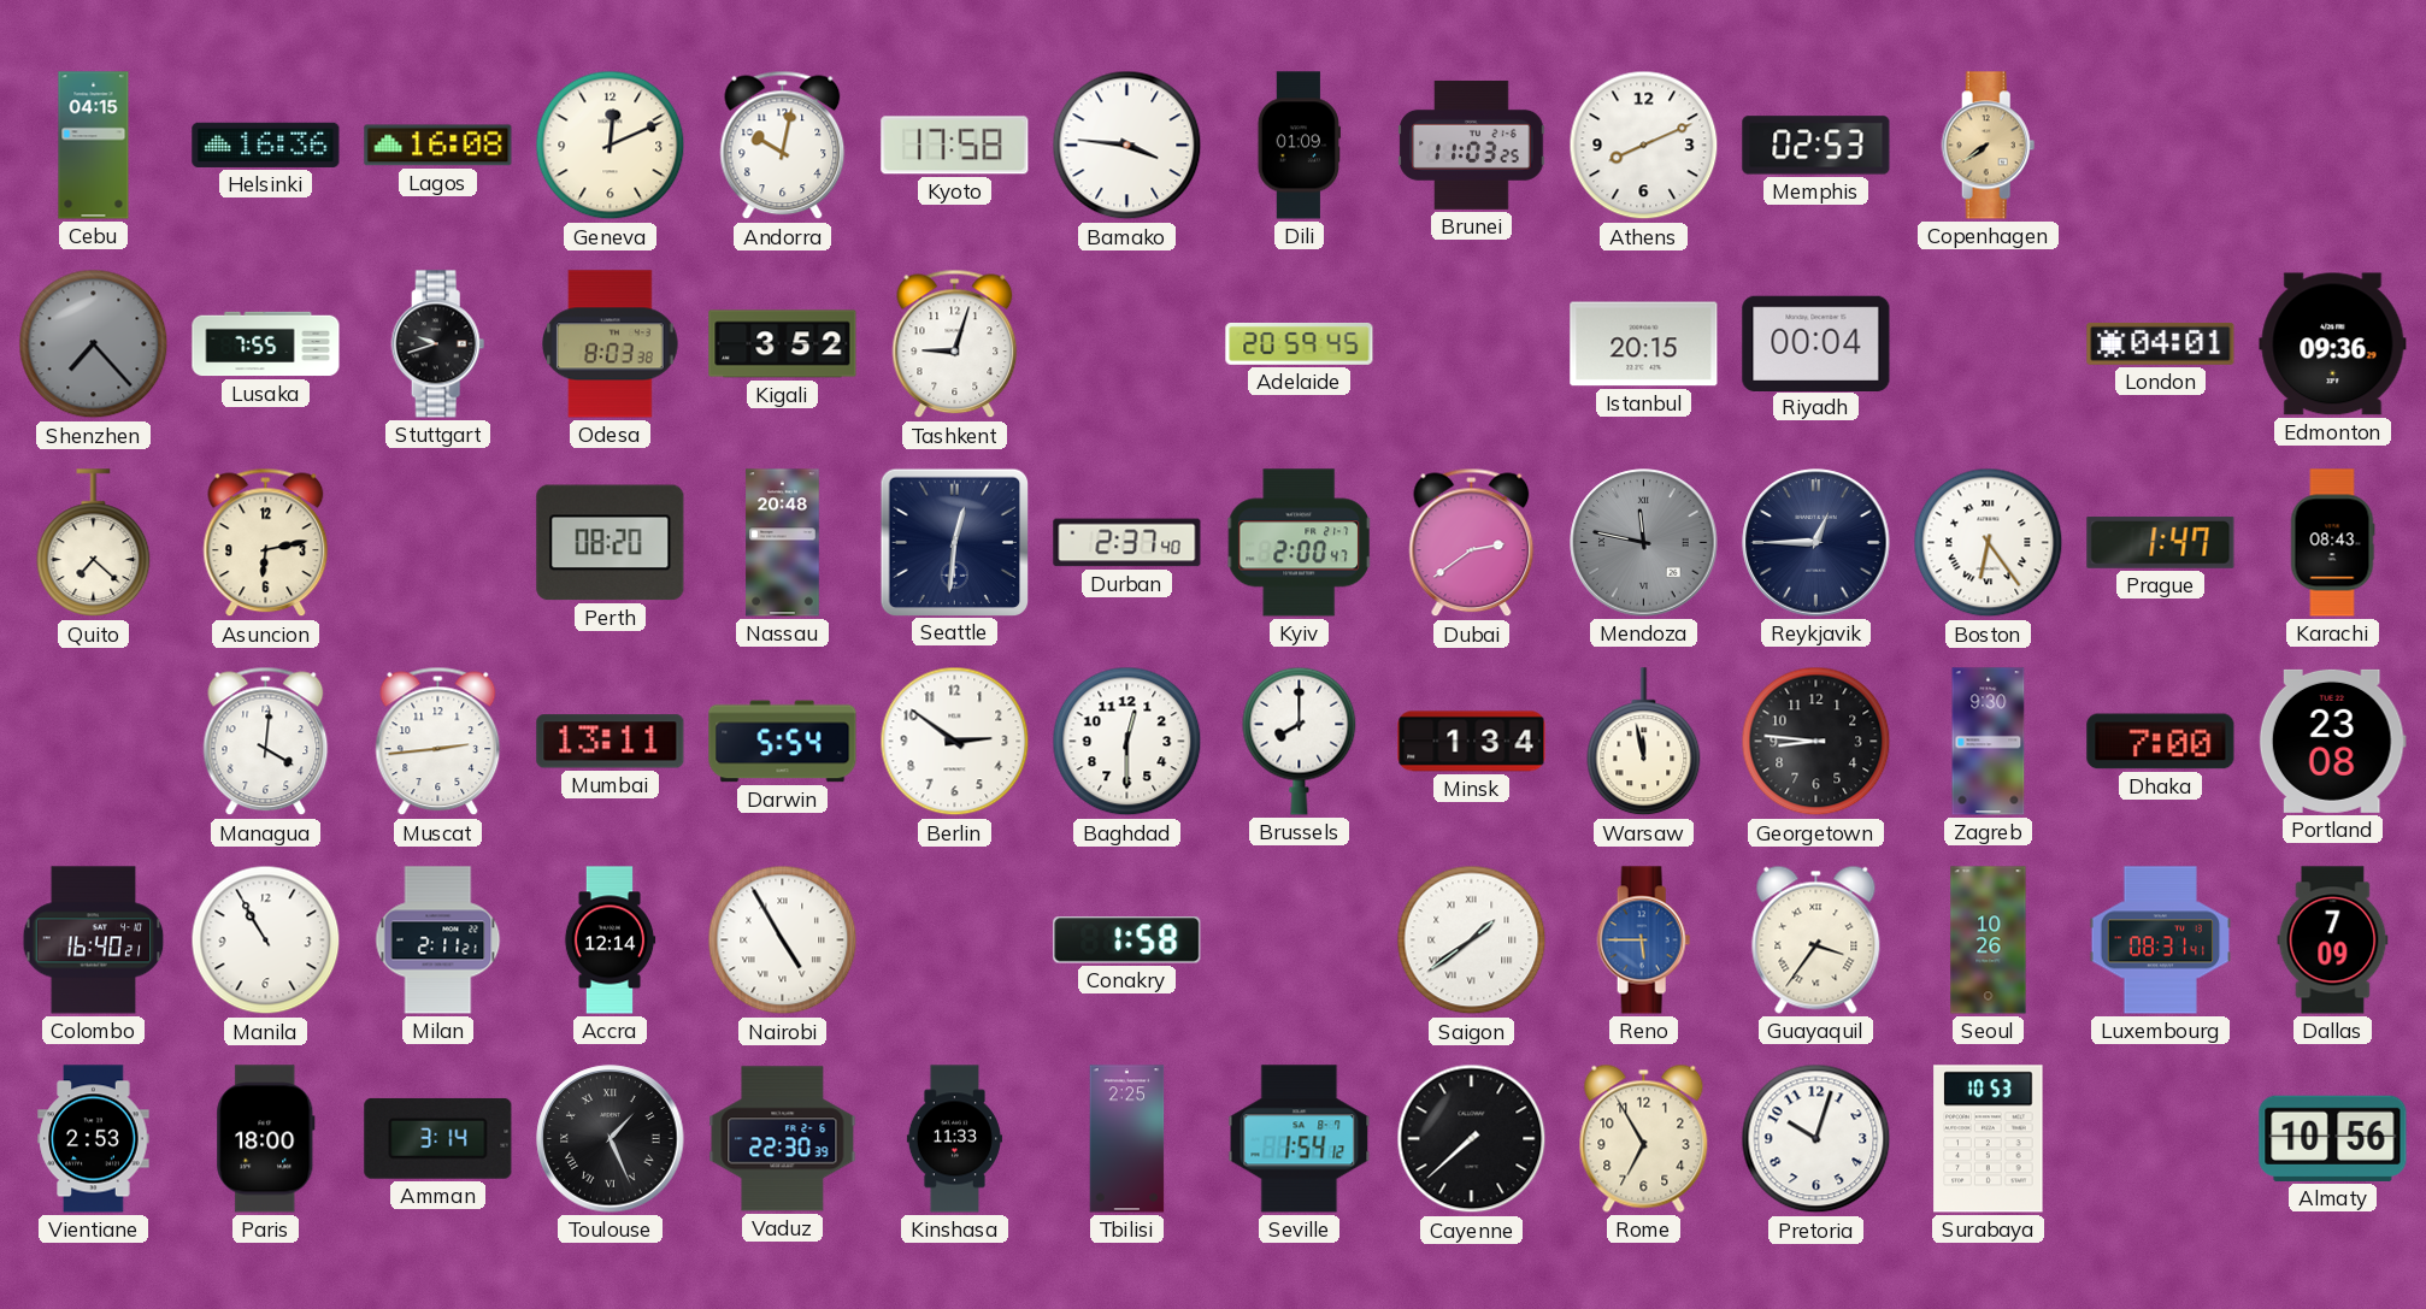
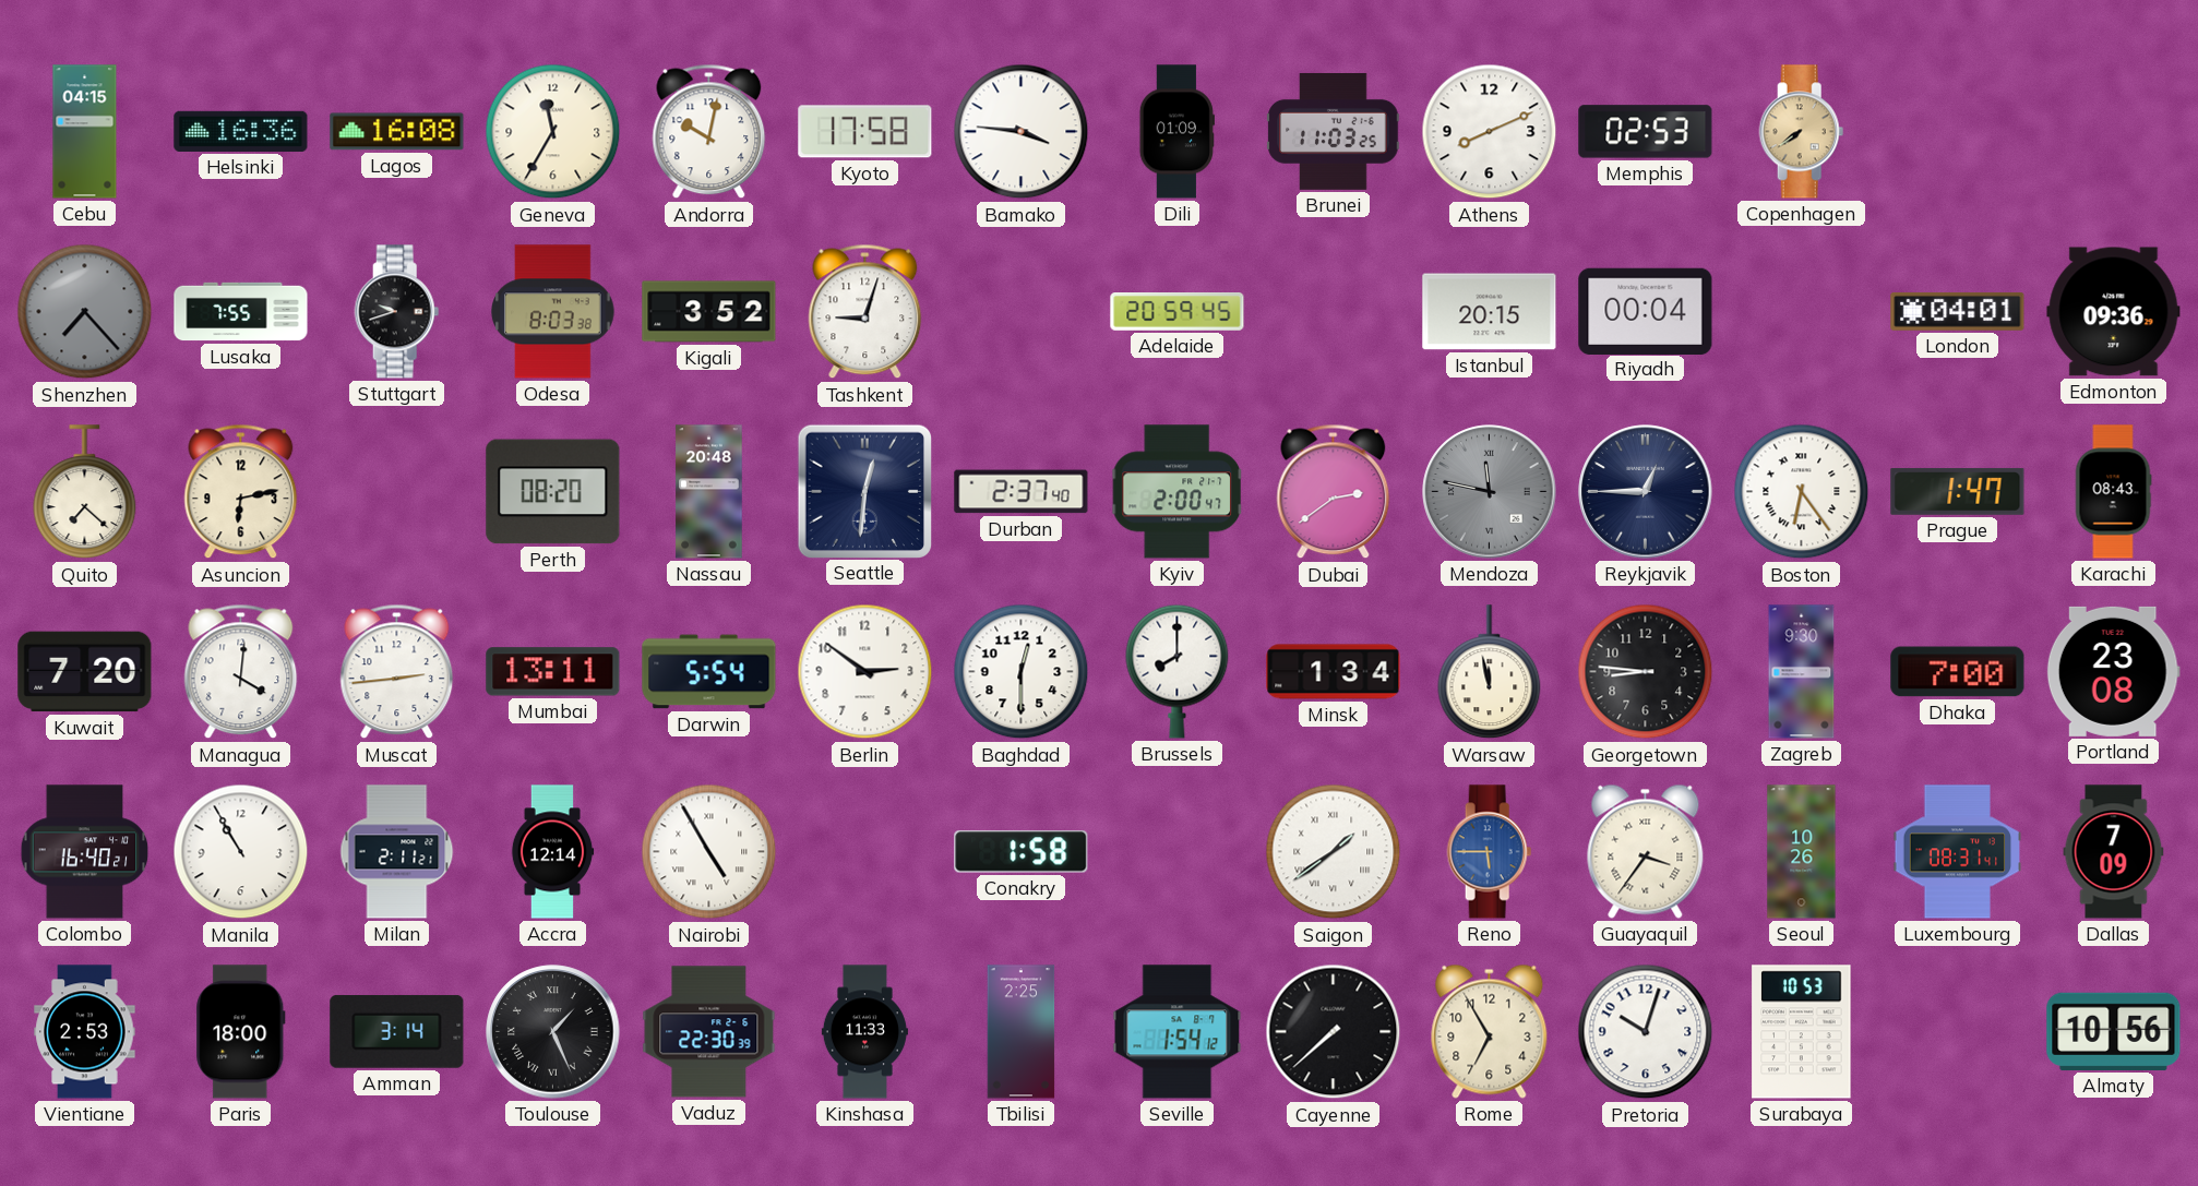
Geneva: 12:11 -> 11:35
Kuwait: none -> 7:20
